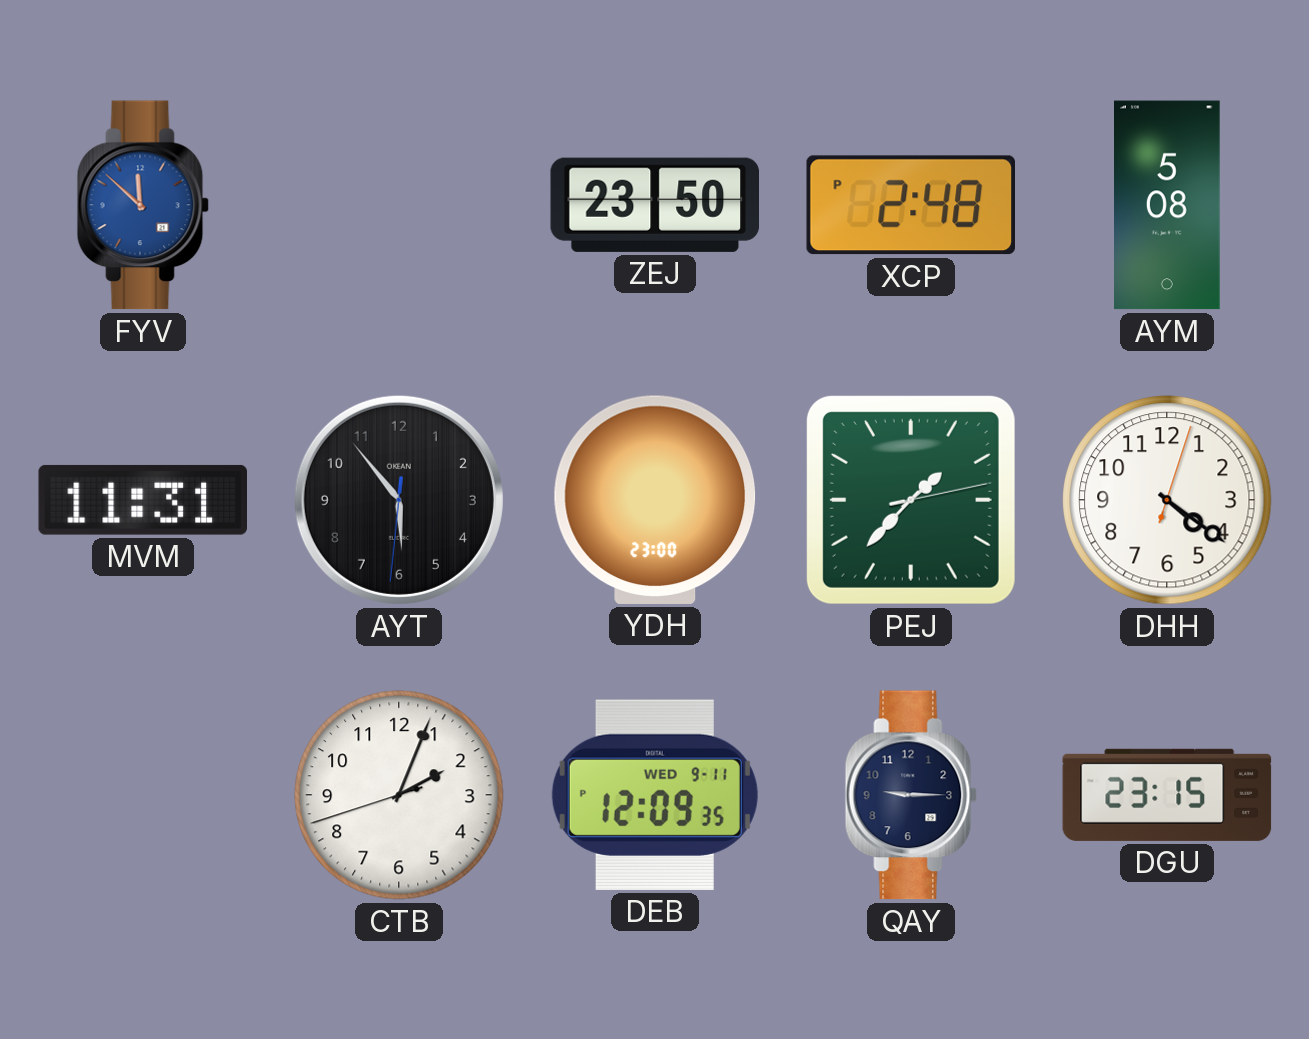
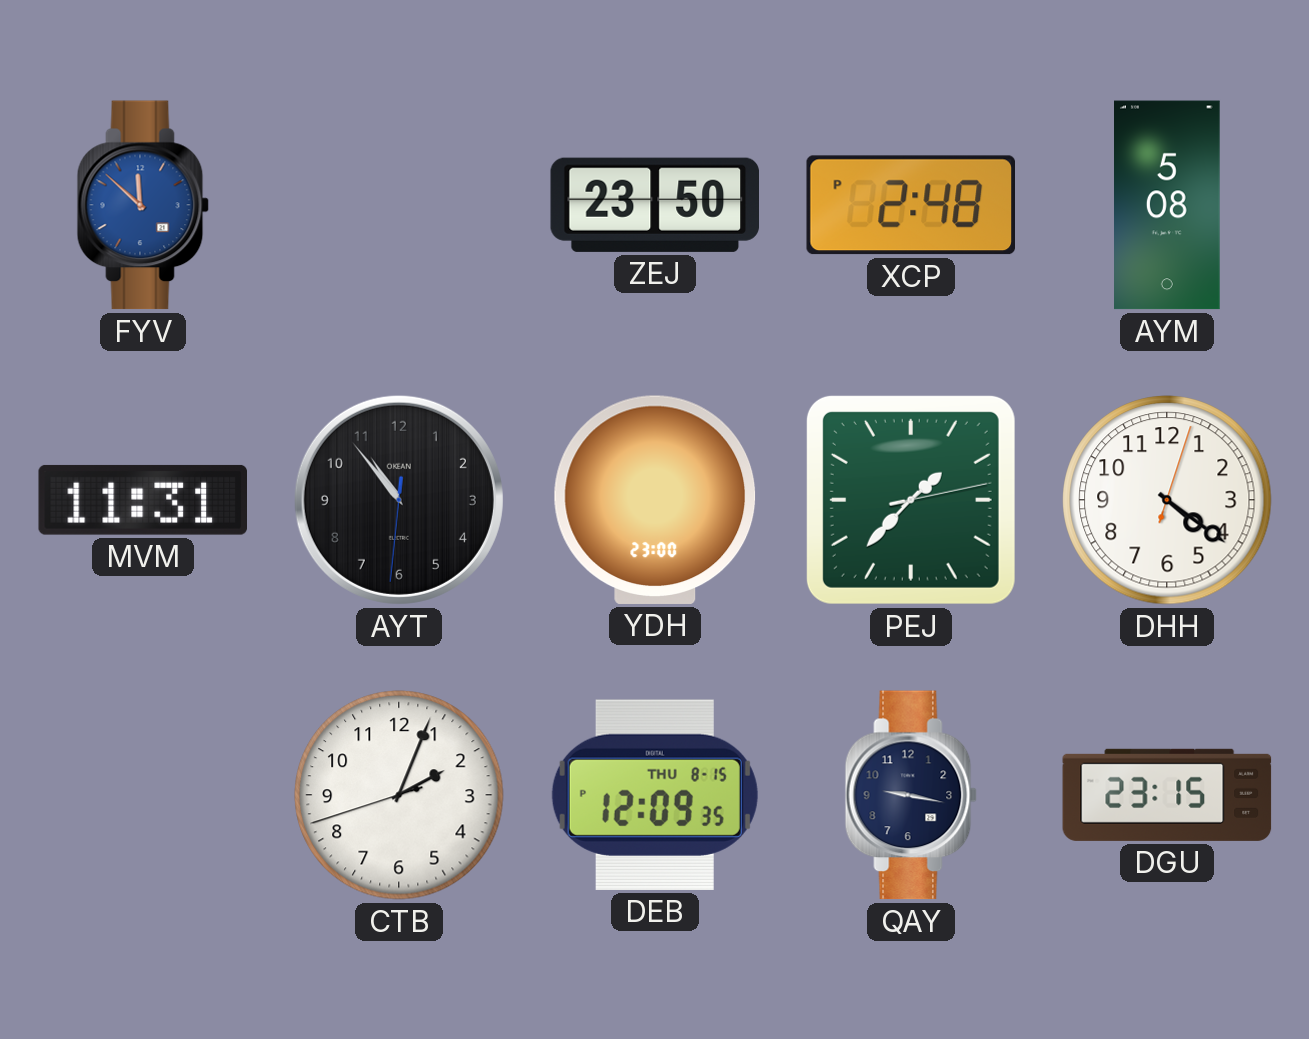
AYT: 5:53 -> 10:53
DEB date: WED 9-11 -> THU 8-15
QAY: 9:15 -> 9:17
